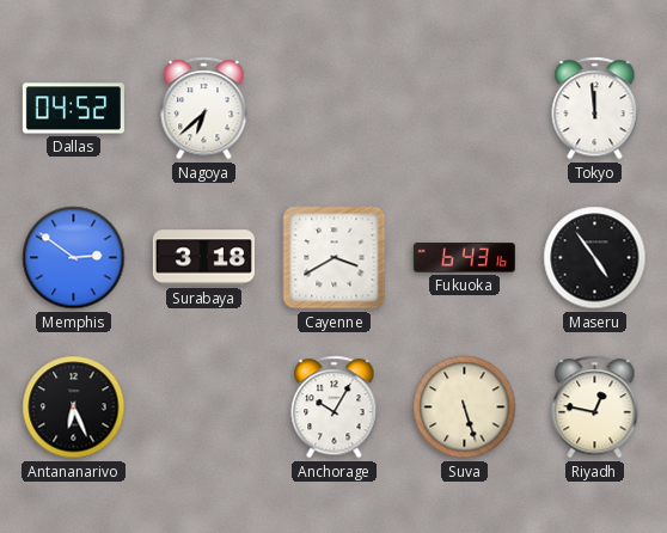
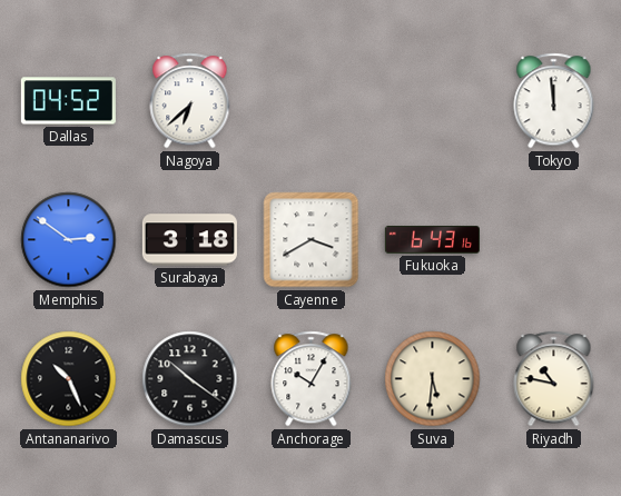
Maseru: 4:54 -> none
Antananarivo: 6:26 -> 10:26
Damascus: none -> 10:21
Suva: 5:27 -> 5:31
Riyadh: 12:47 -> 10:47
